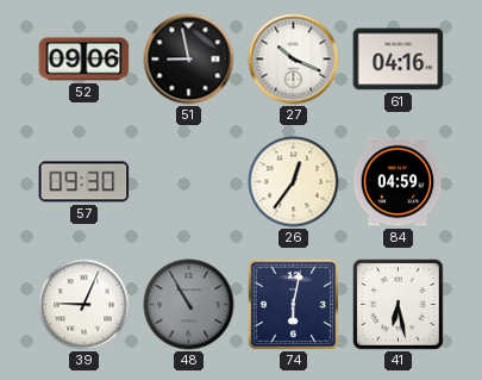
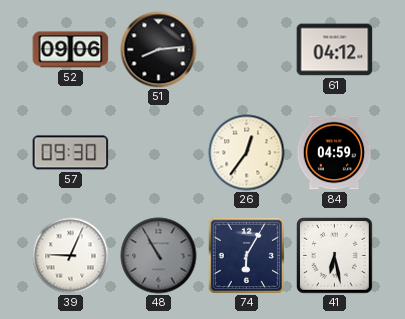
51: 8:58 -> 8:14
27: 10:19 -> none
61: 04:16 -> 04:12
74: 6:02 -> 6:05
